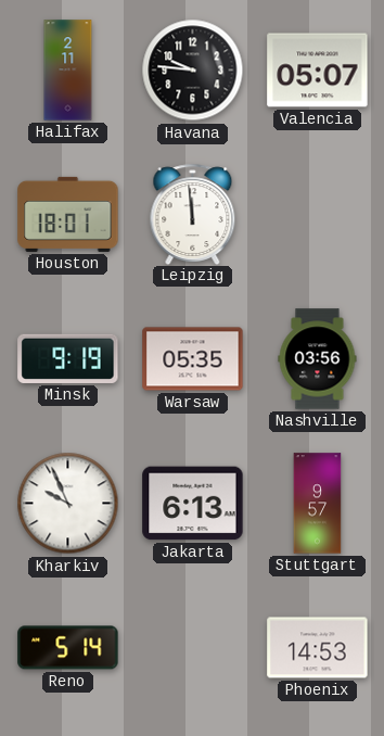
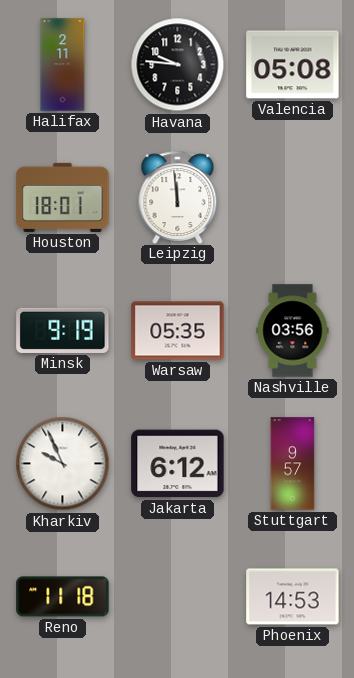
Valencia: 05:07 -> 05:08
Jakarta: 6:13 -> 6:12
Reno: 5:14 -> 11:18
